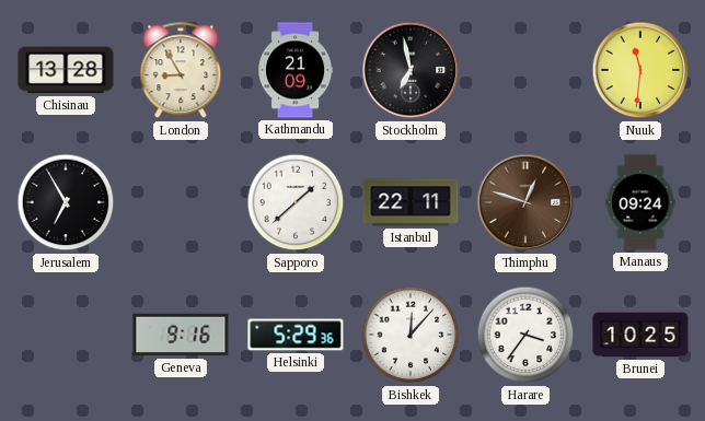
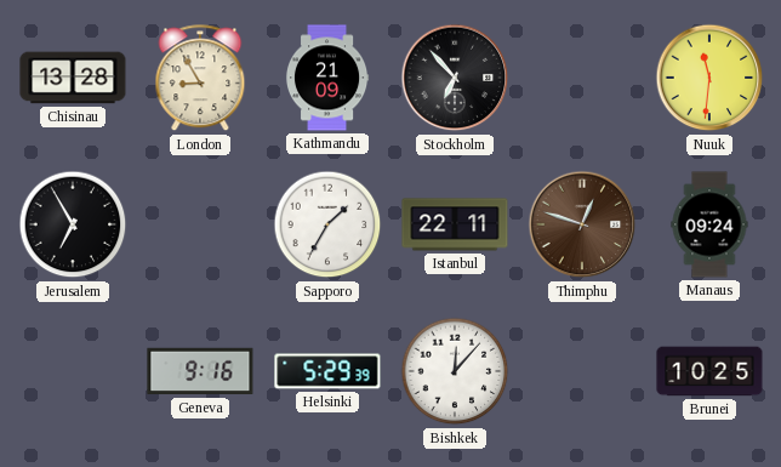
Stockholm: 6:58 -> 6:53
Sapporo: 1:38 -> 1:35
Helsinki: 5:29:36 -> 5:29:39
Harare: 3:36 -> none
